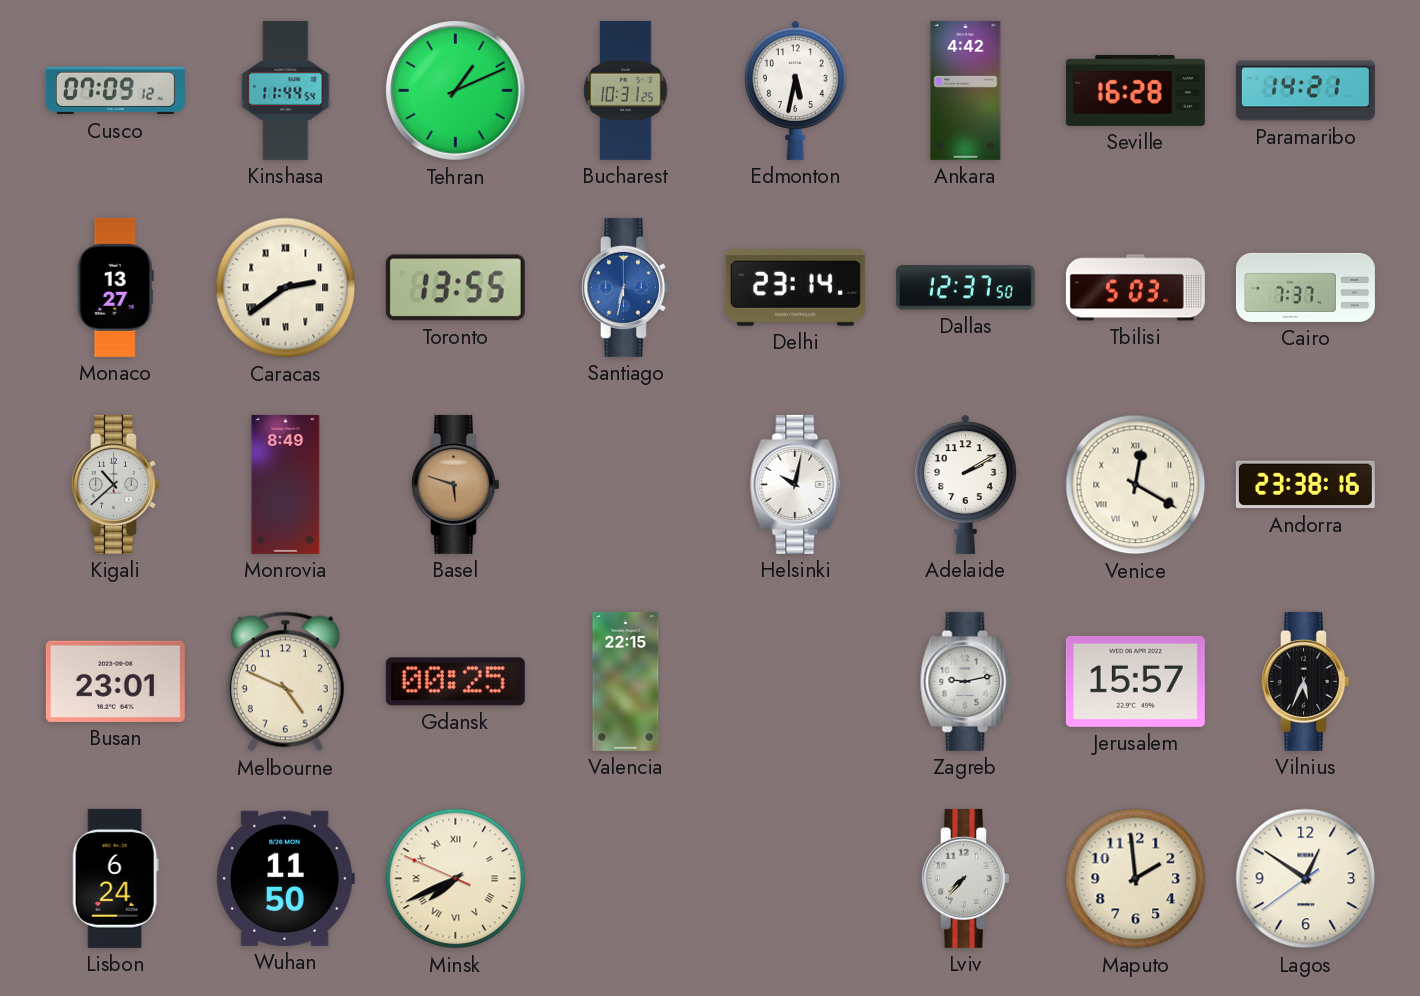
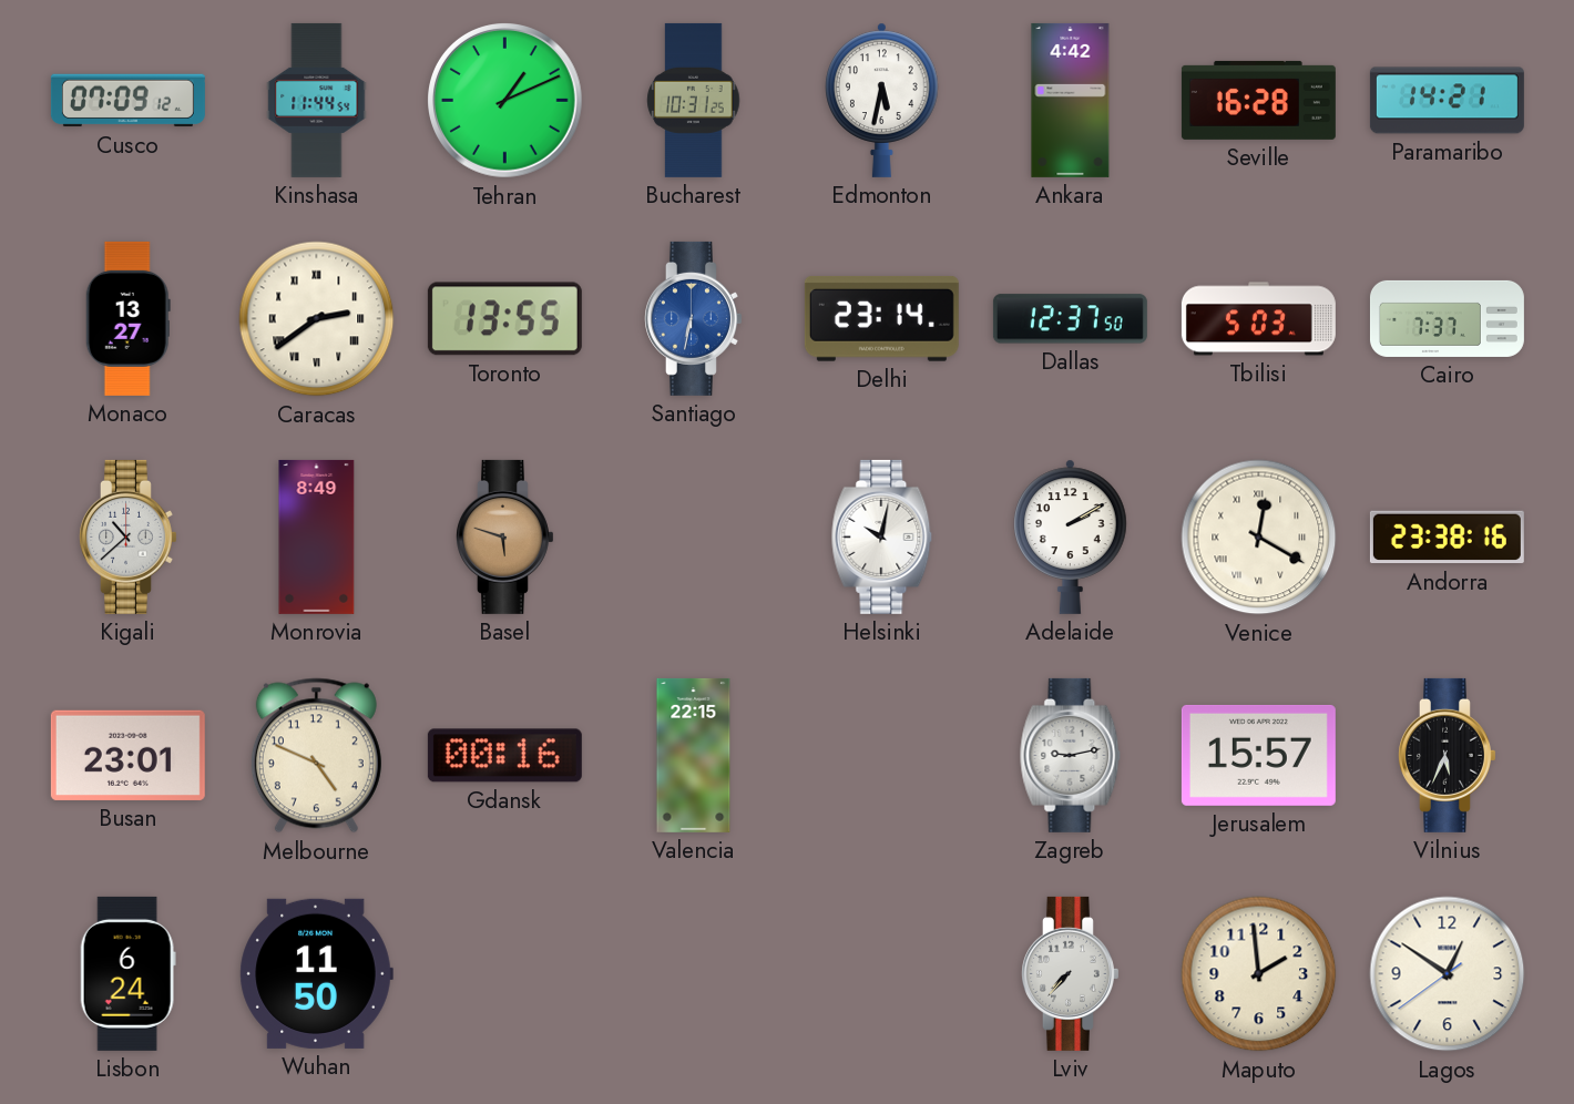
Gdansk: 00:25 -> 00:16
Minsk: 7:40 -> none
